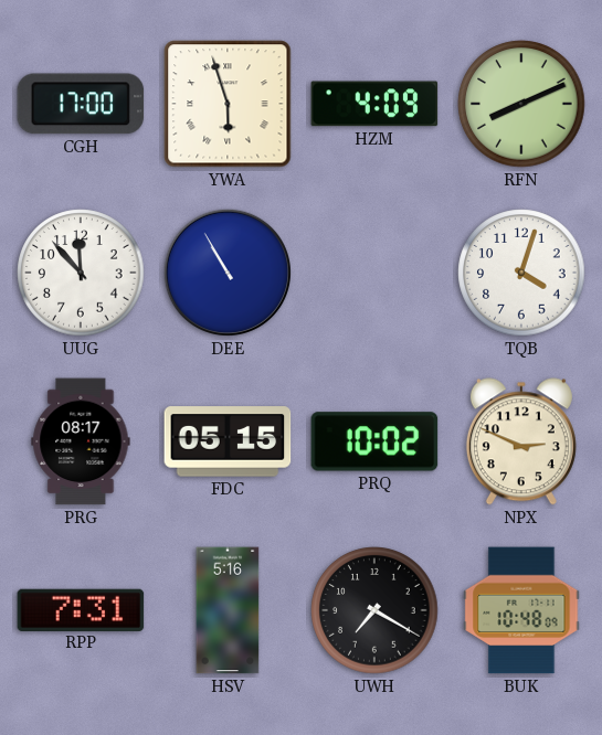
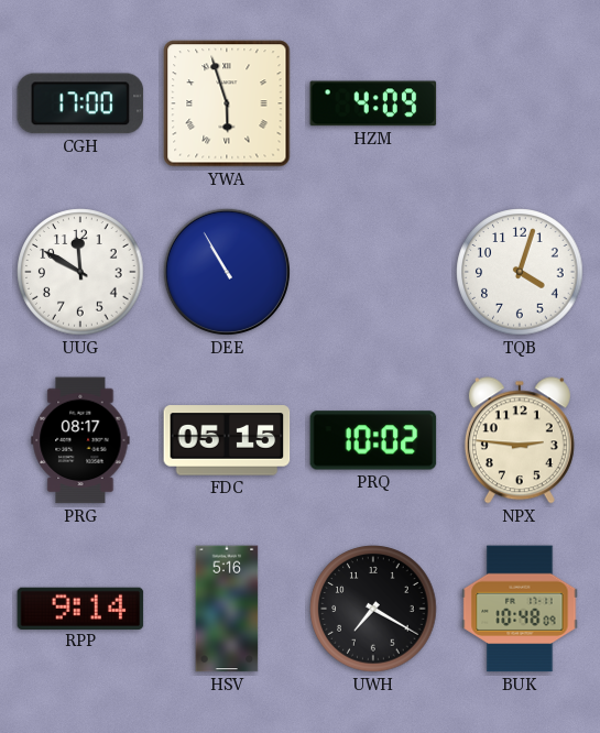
RFN: 8:11 -> none
UUG: 11:53 -> 11:50
NPX: 2:49 -> 2:46
RPP: 7:31 -> 9:14
